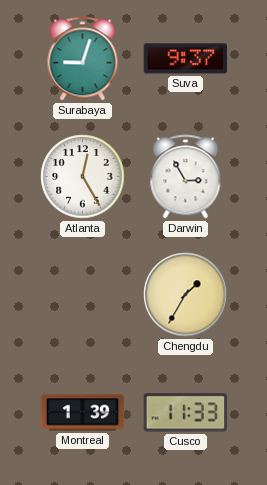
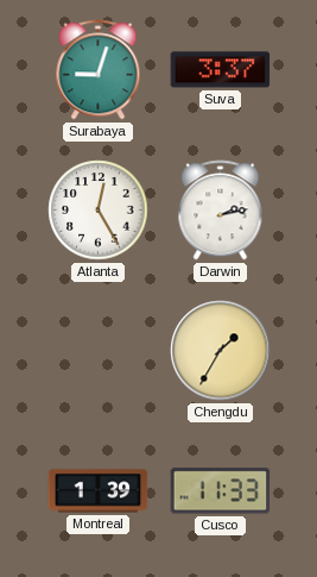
Suva: 9:37 -> 3:37
Darwin: 2:55 -> 2:13
